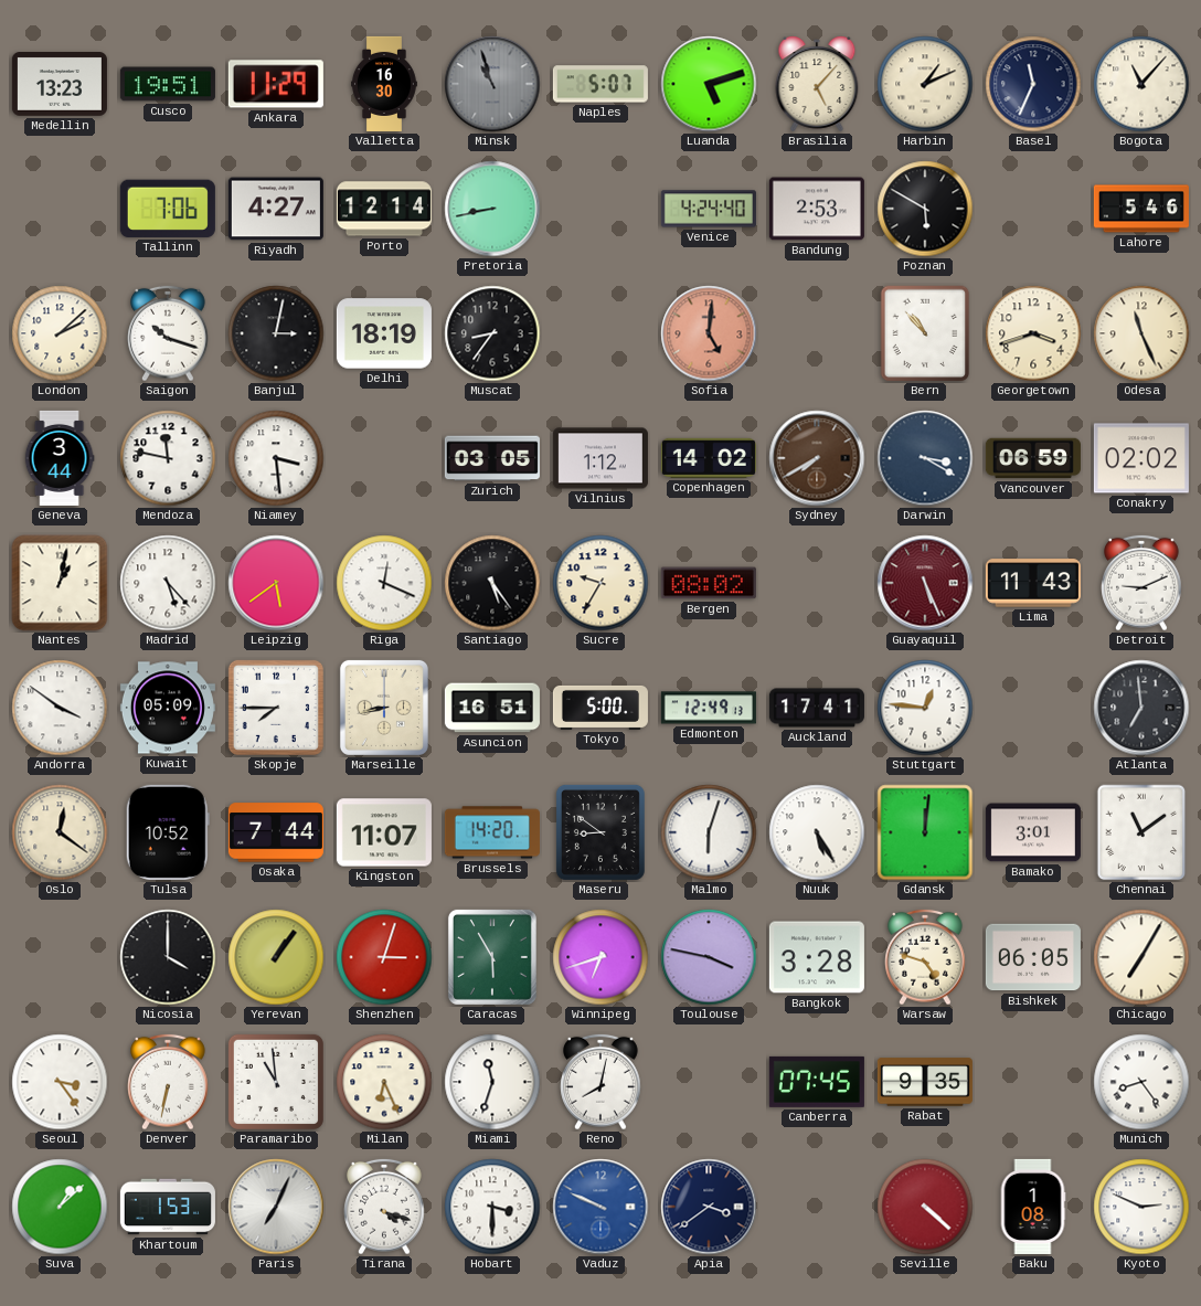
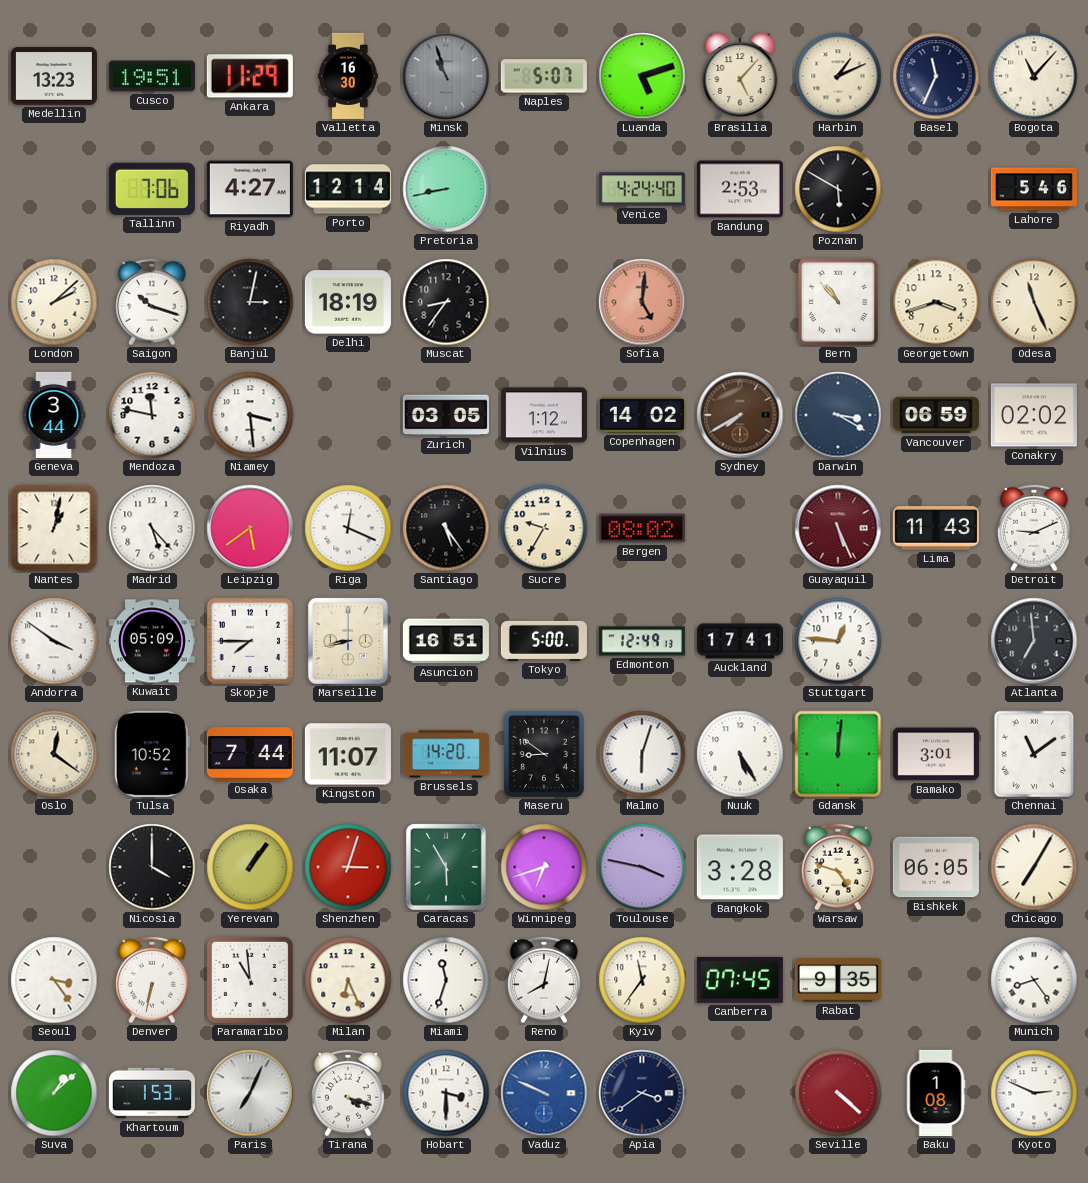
Kyiv: none -> 11:36
